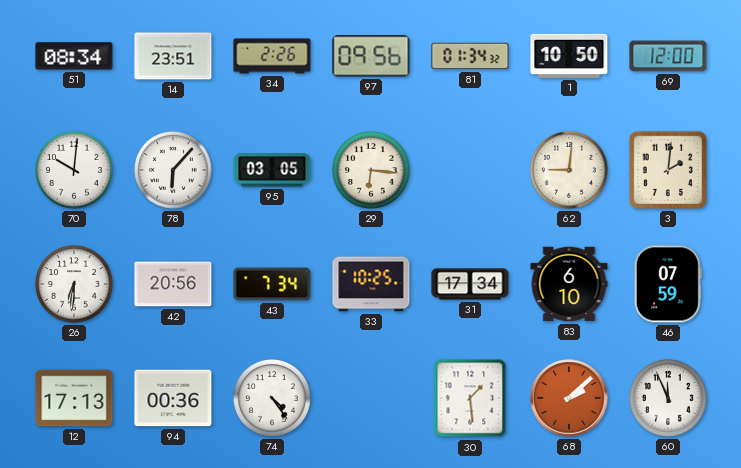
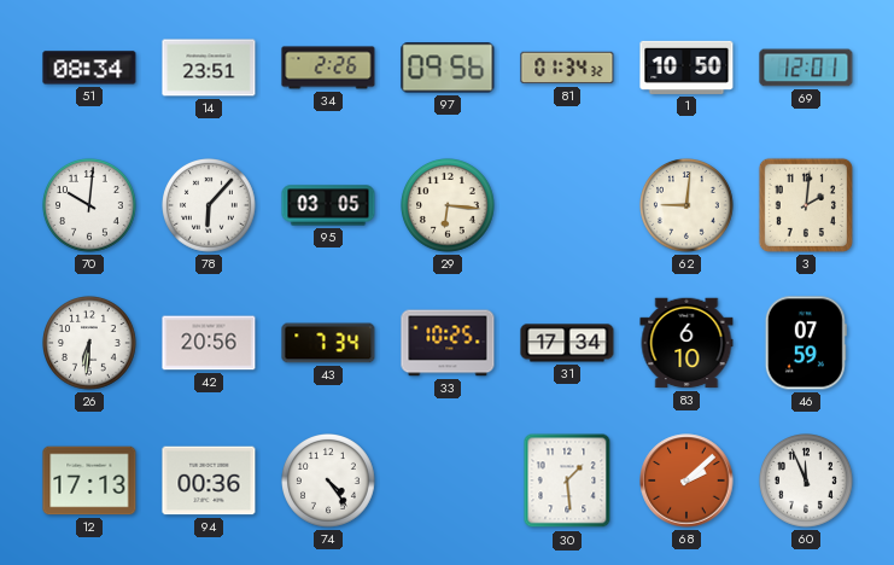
69: 12:00 -> 12:01
